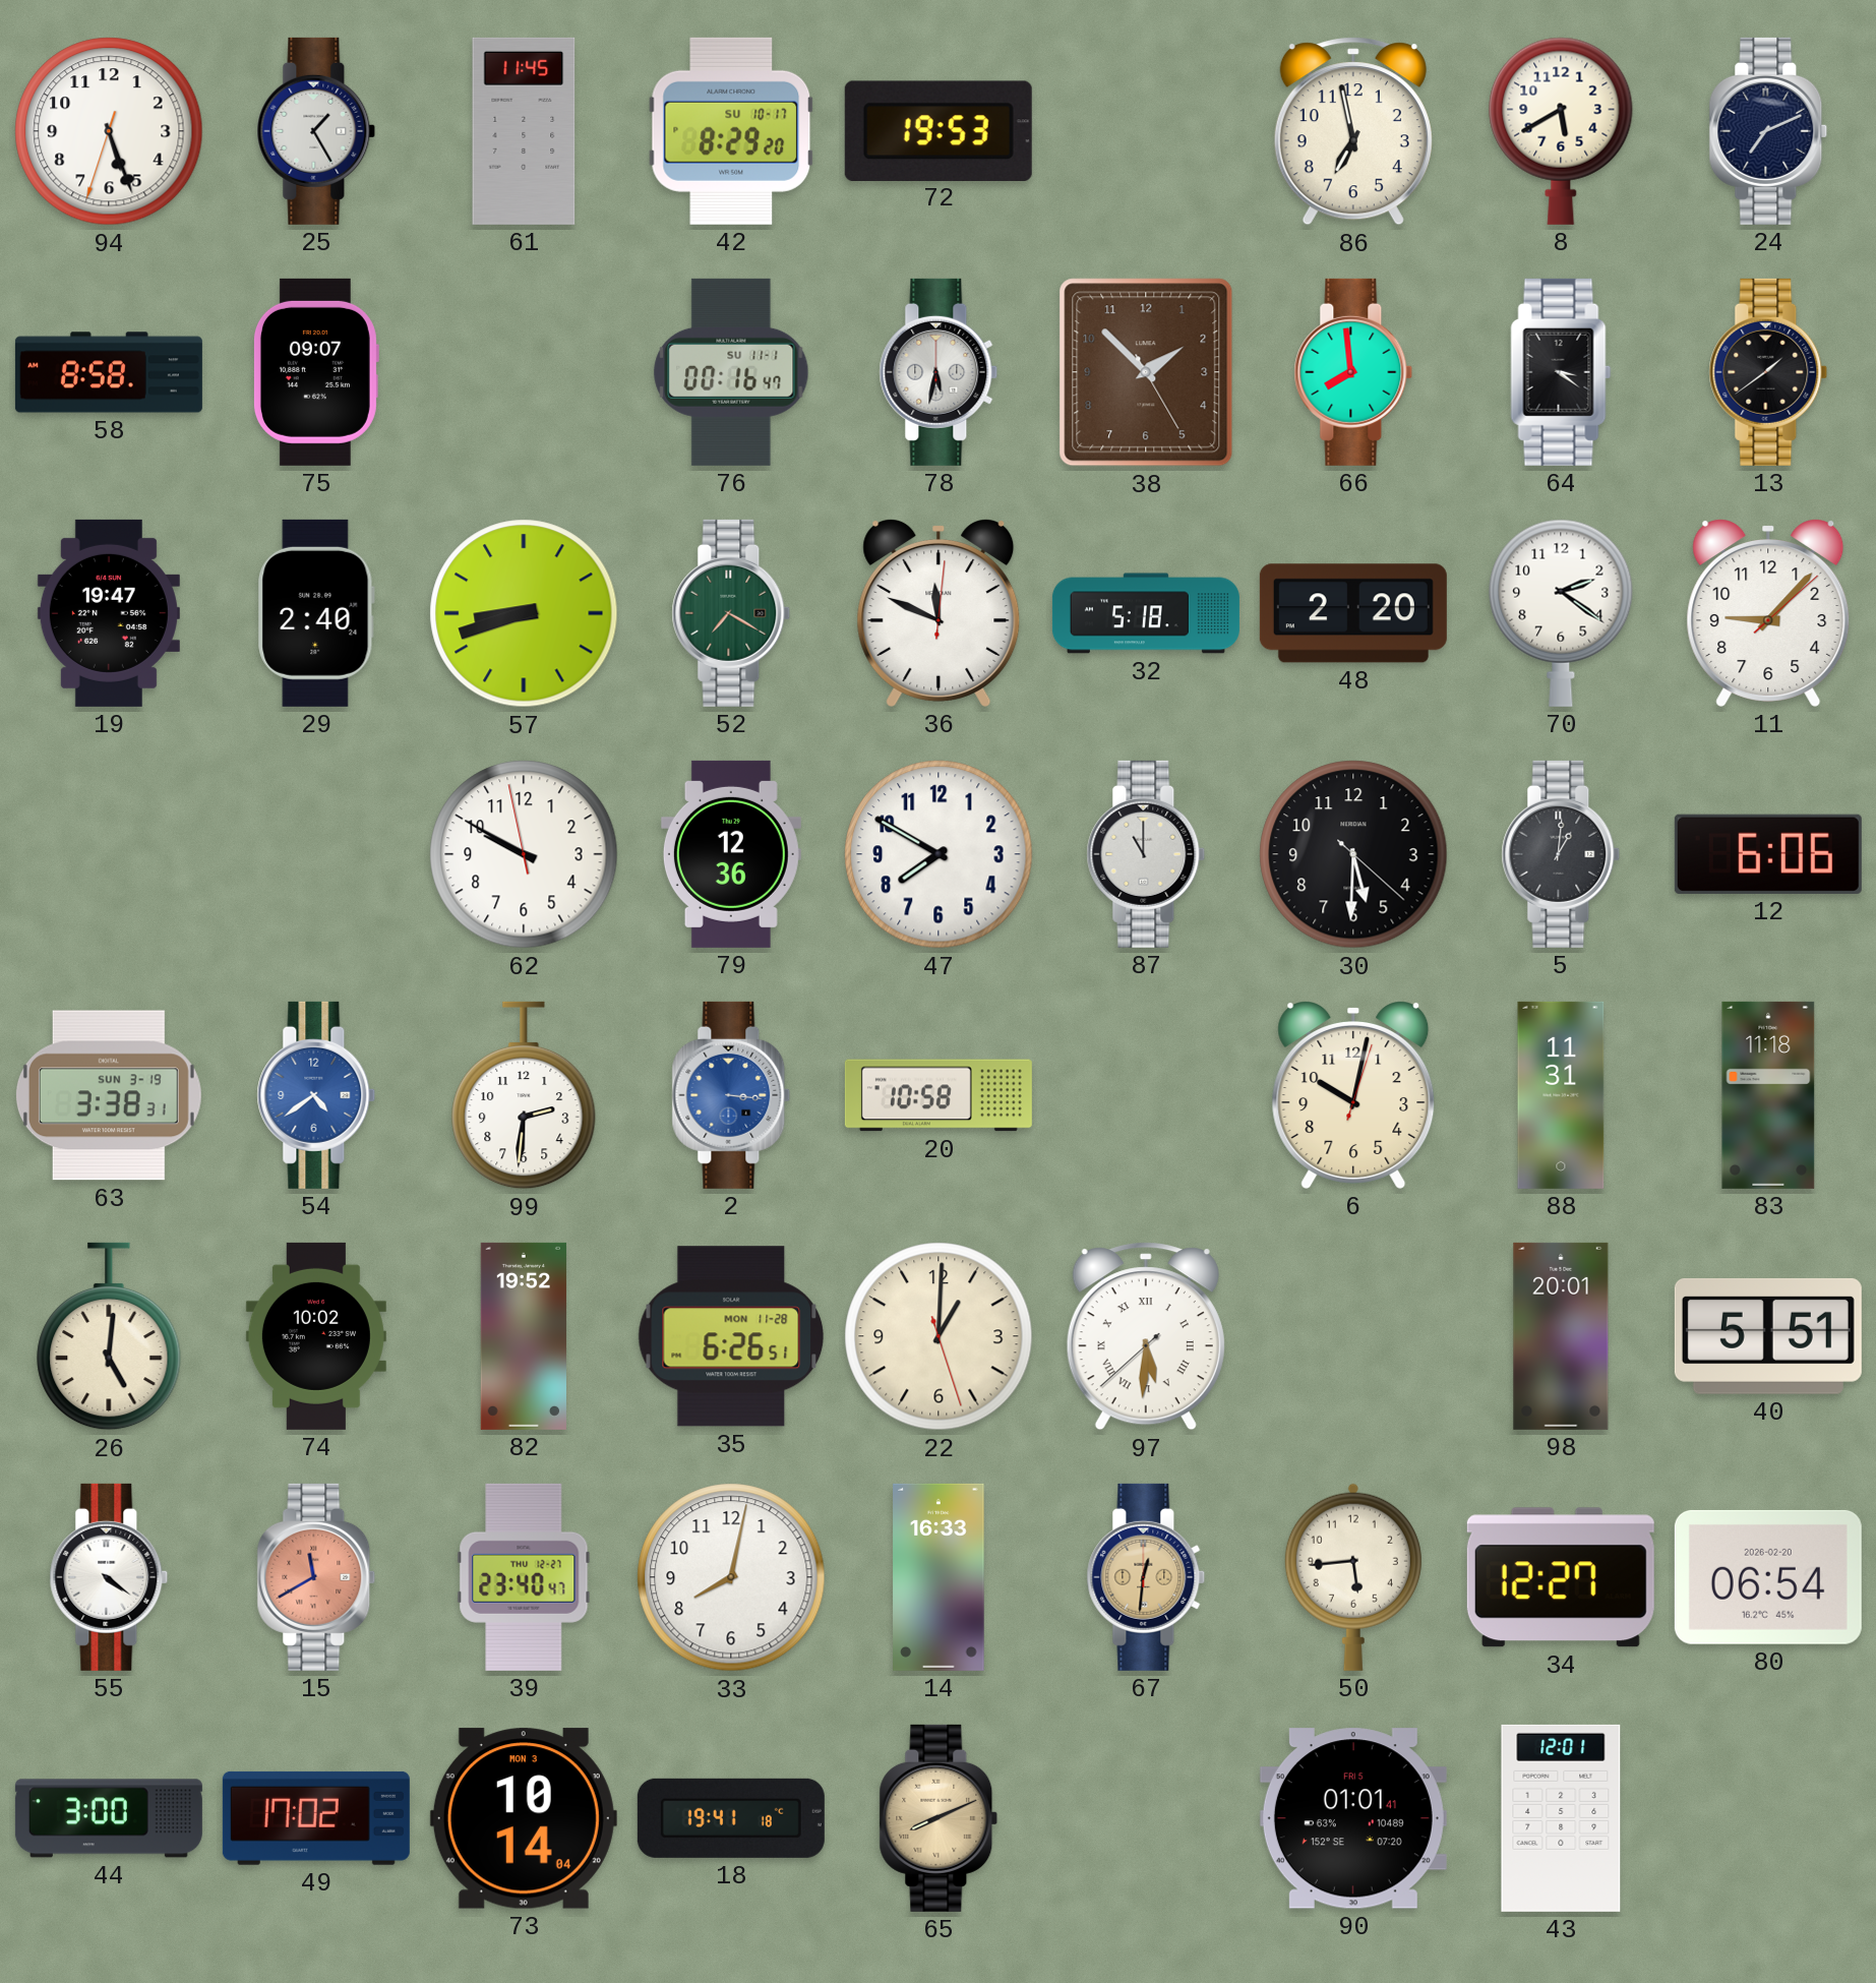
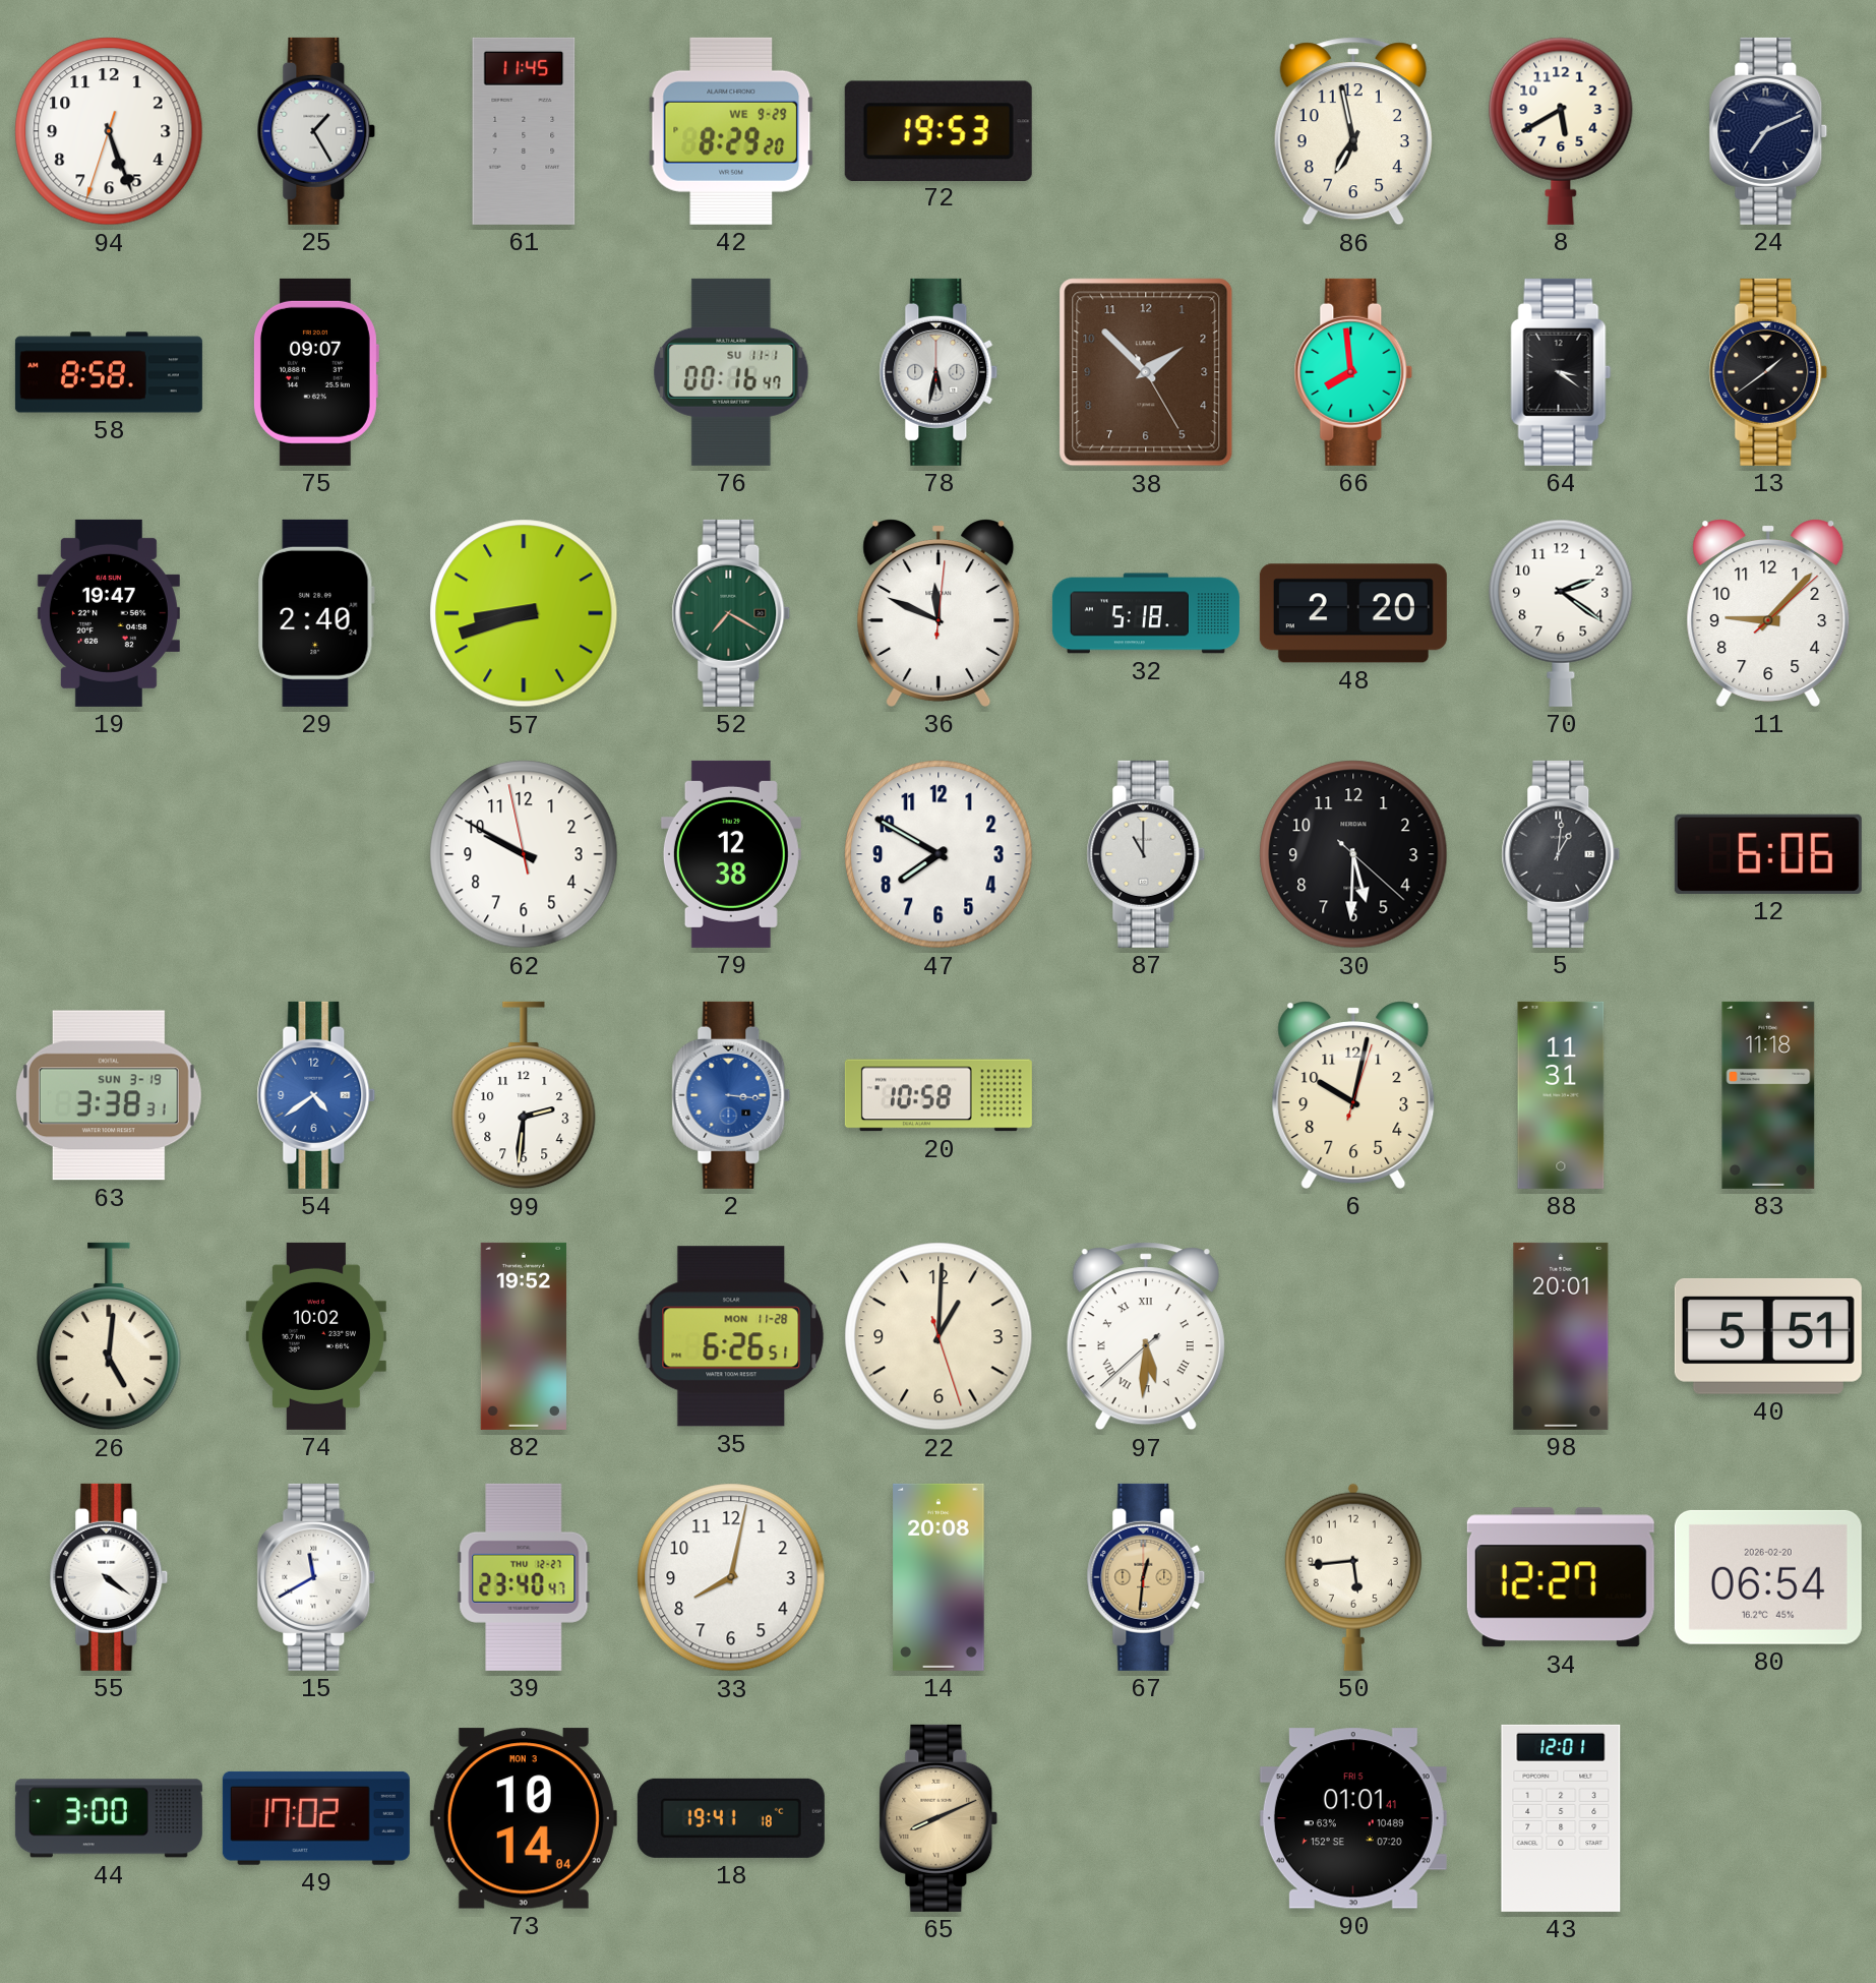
42 date: SU 10-17 -> WE 9-29
79: 12:36 -> 12:38
15 dial: salmon -> white
14: 16:33 -> 20:08
